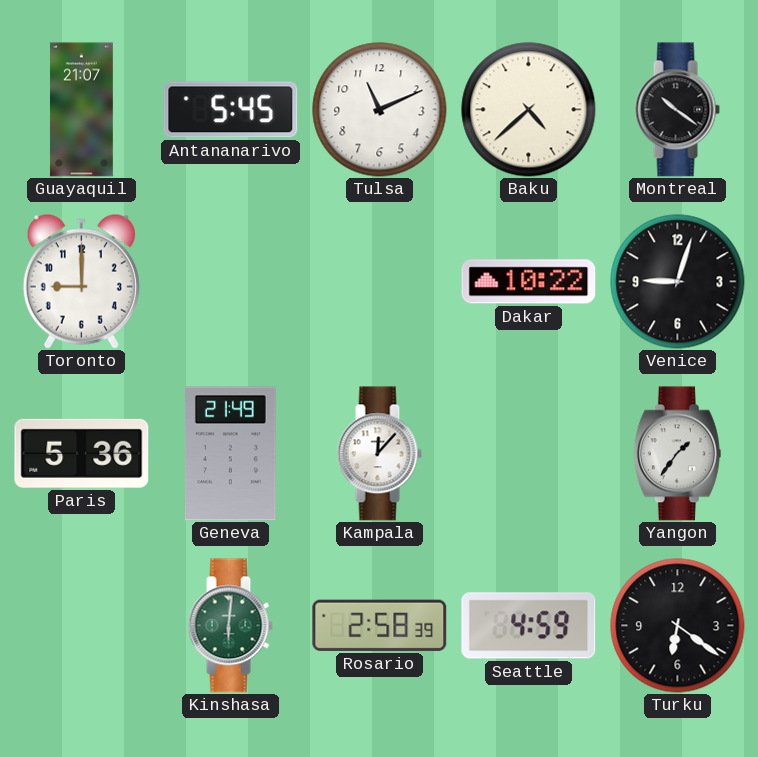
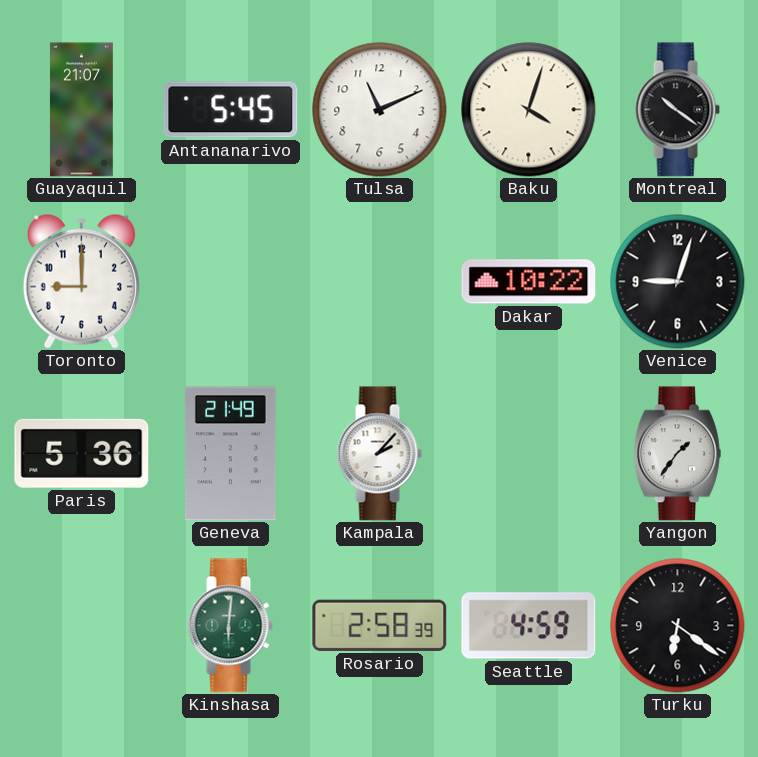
Baku: 4:38 -> 4:03
Kampala: 12:07 -> 2:07
